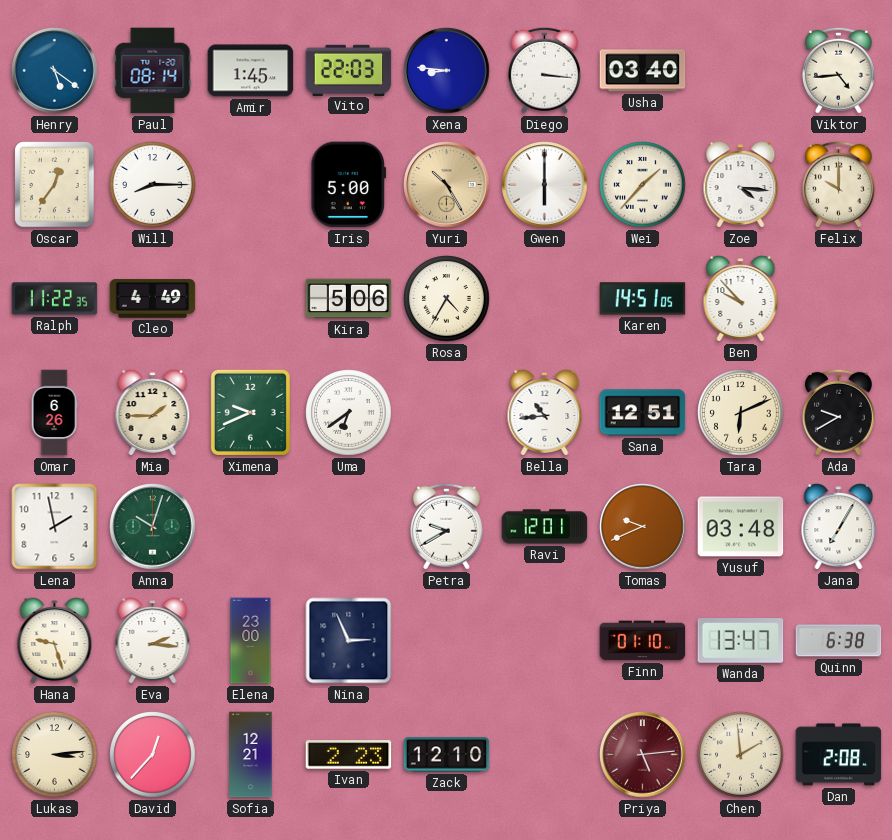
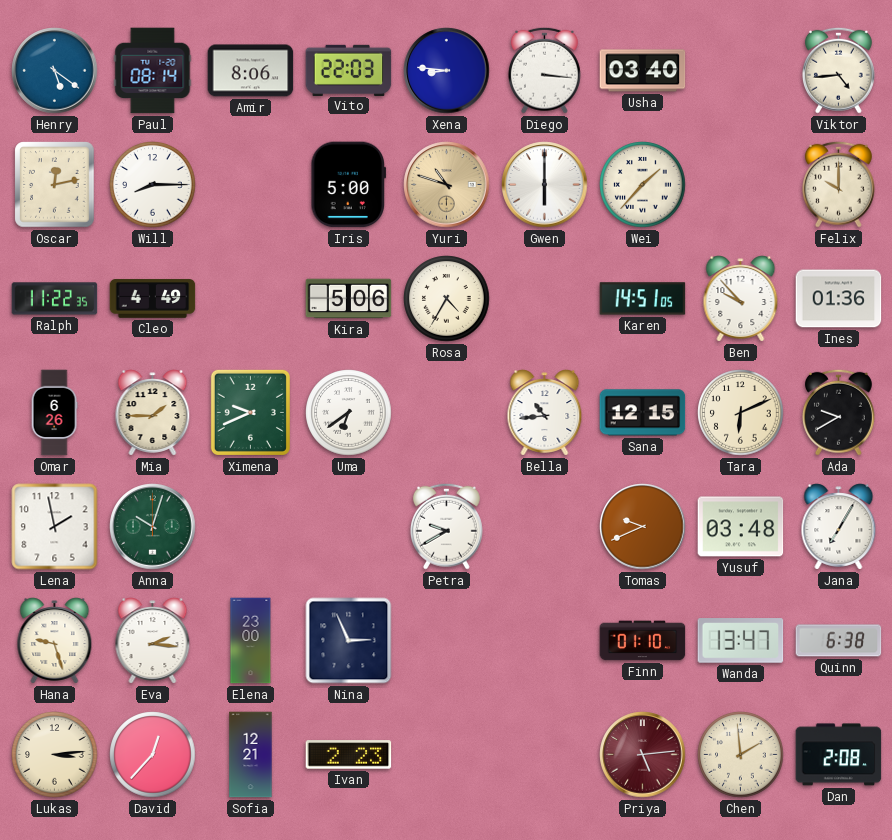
Amir: 1:45 -> 8:06
Oscar: 12:36 -> 12:13
Yuri: 10:25 -> 10:48
Zoe: 4:16 -> none
Ines: none -> 01:36
Sana: 12:51 -> 12:15
Ravi: 12:01 -> none
Zack: 12:10 -> none
